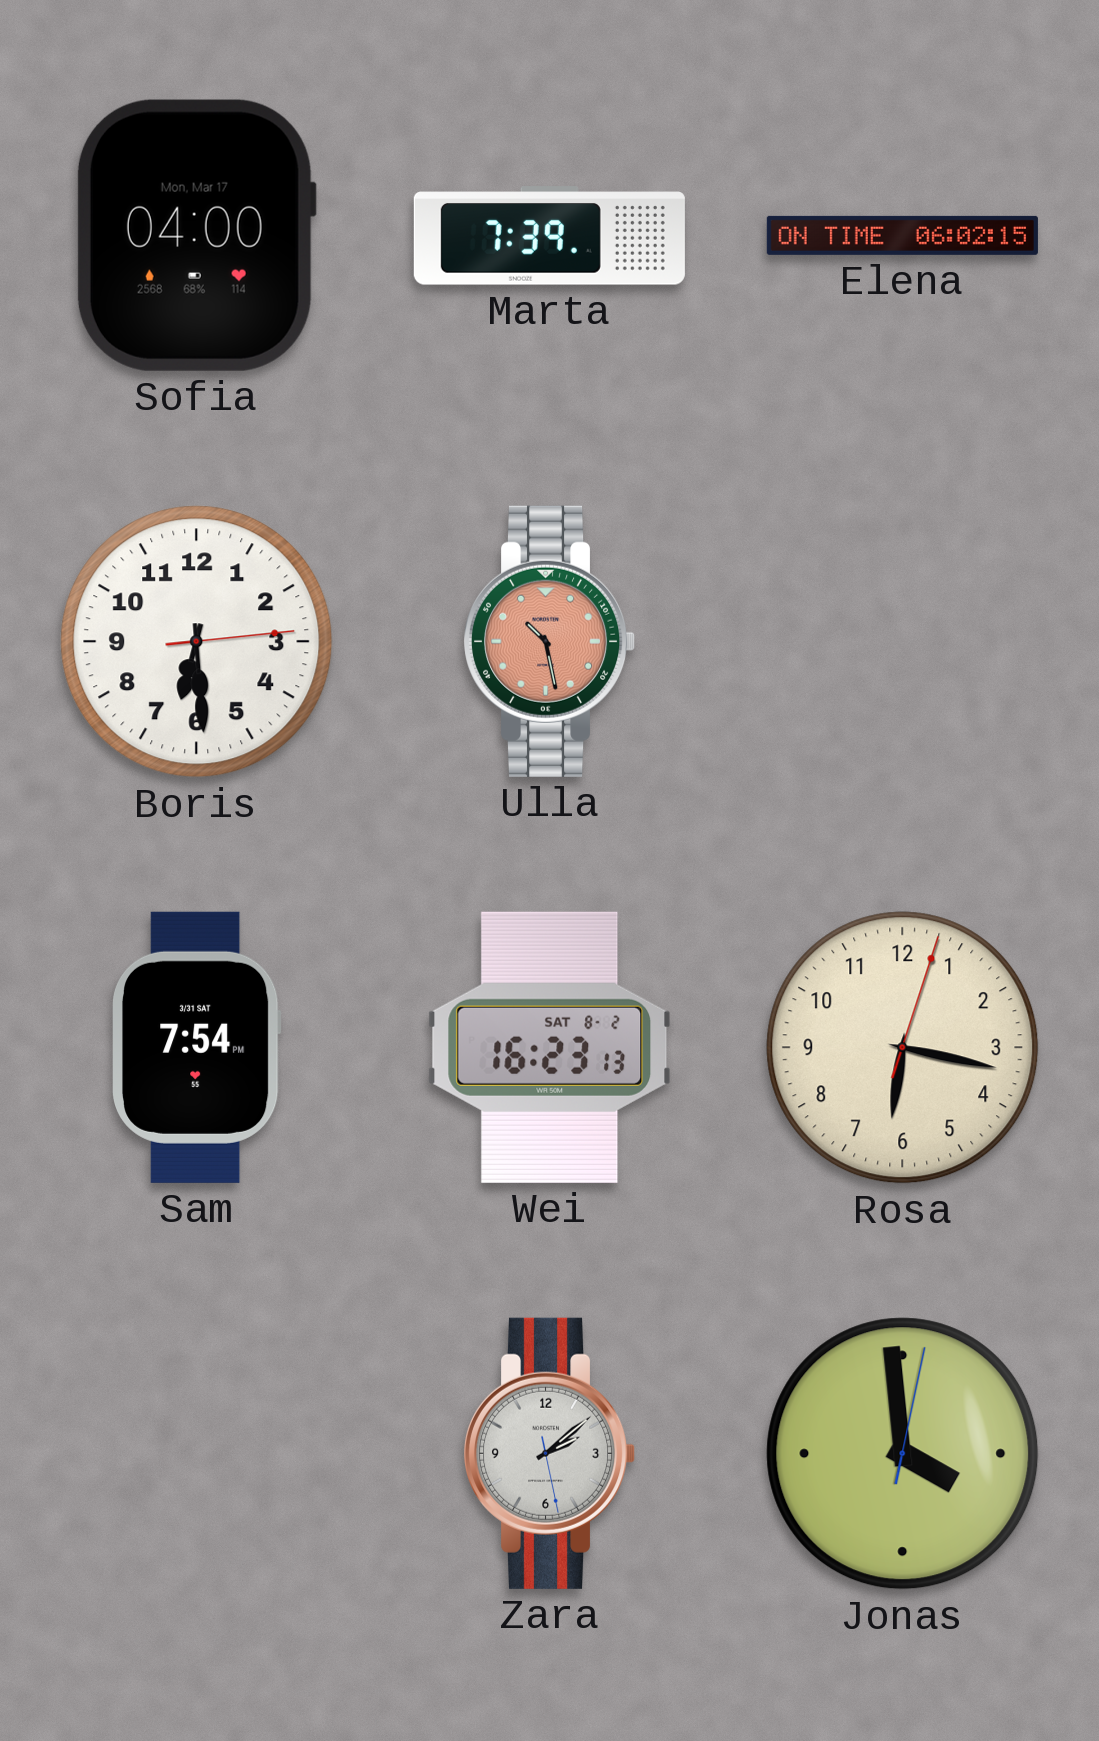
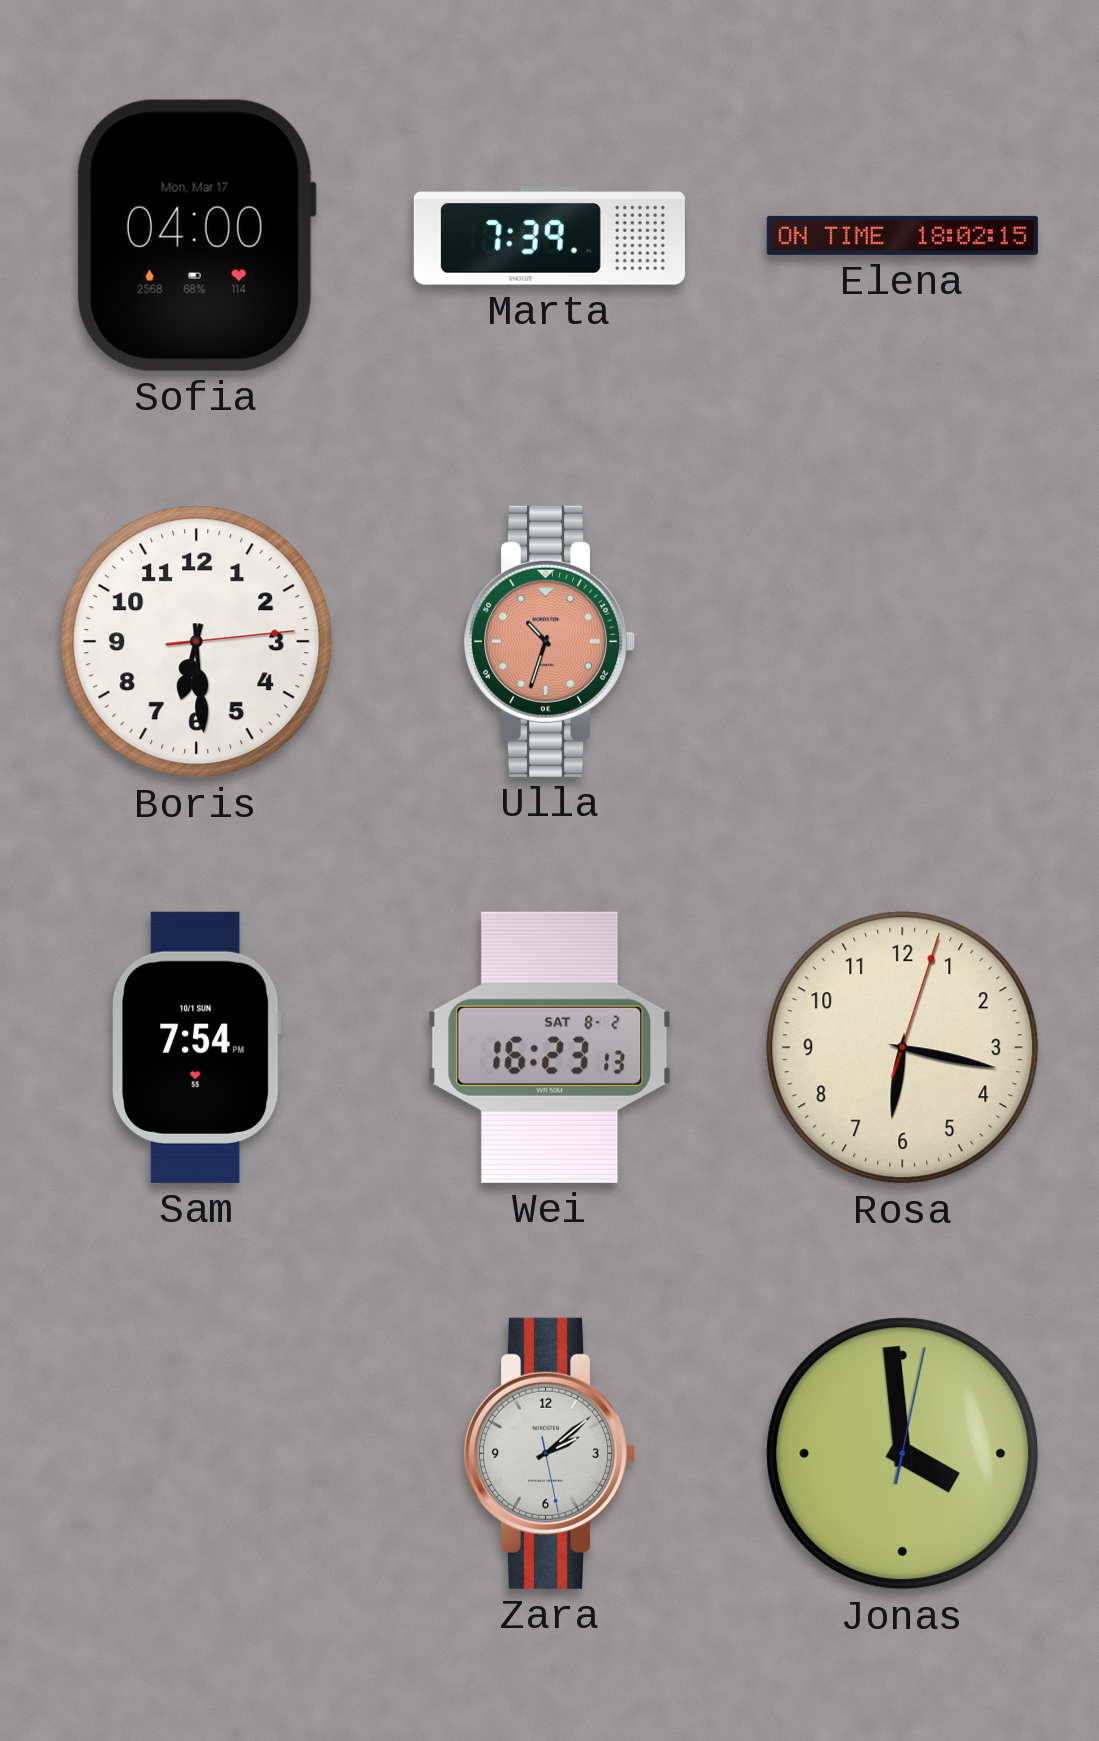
Elena: 06:02 -> 18:02
Ulla: 10:28 -> 10:33
Sam date: 3/31 SAT -> 10/1 SUN
